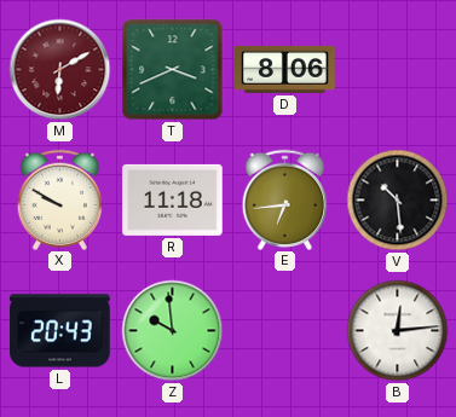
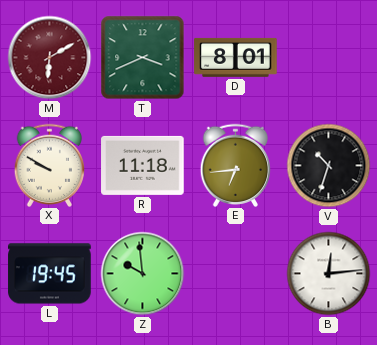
D: 8:06 -> 8:01
V: 10:29 -> 10:33
L: 20:43 -> 19:45
